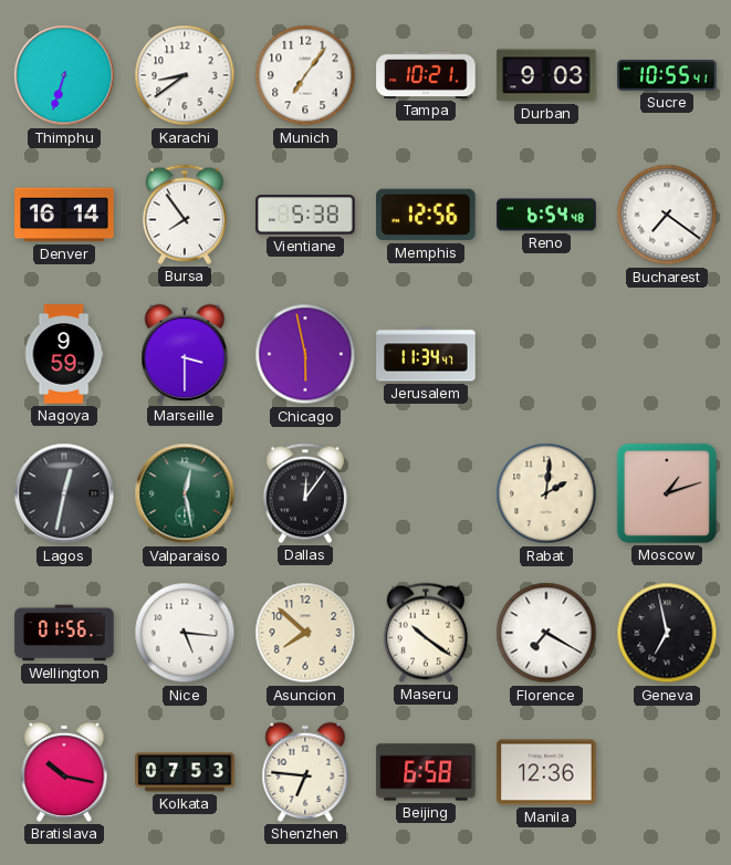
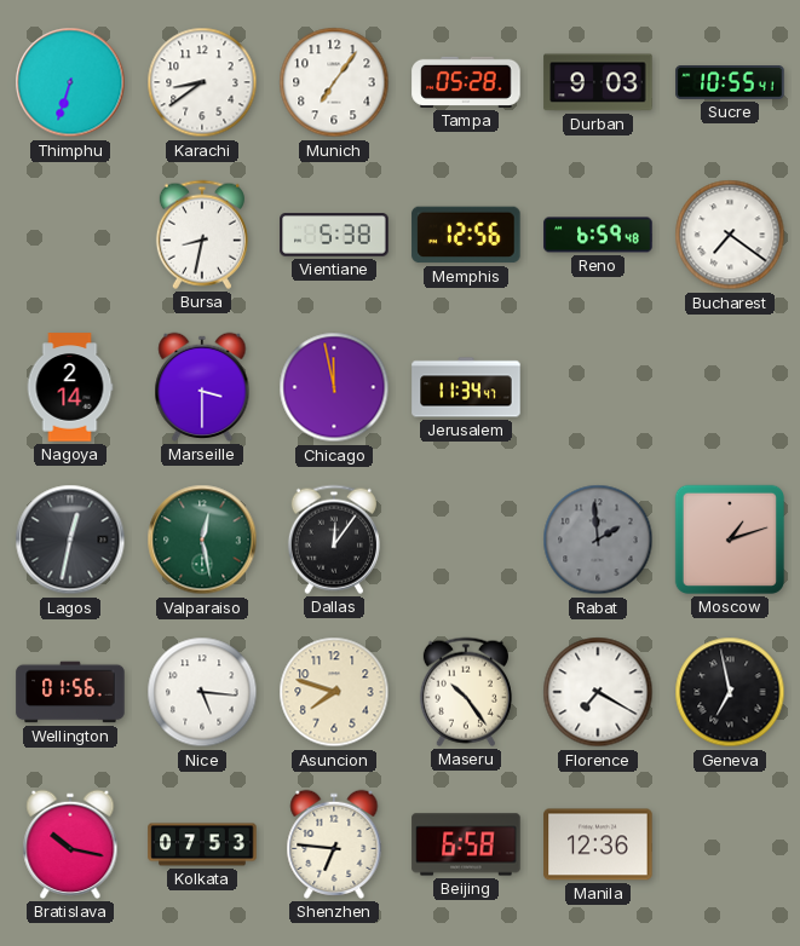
Tampa: 10:21 -> 05:28
Denver: 16:14 -> none
Bursa: 7:54 -> 8:32
Reno: 6:54 -> 6:59
Nagoya: 9:59 -> 2:14
Chicago: 5:58 -> 11:58
Rabat: 2:01 -> 1:59
Rabat dial: cream -> grey
Asuncion: 7:52 -> 7:48
Maseru: 10:21 -> 10:24
